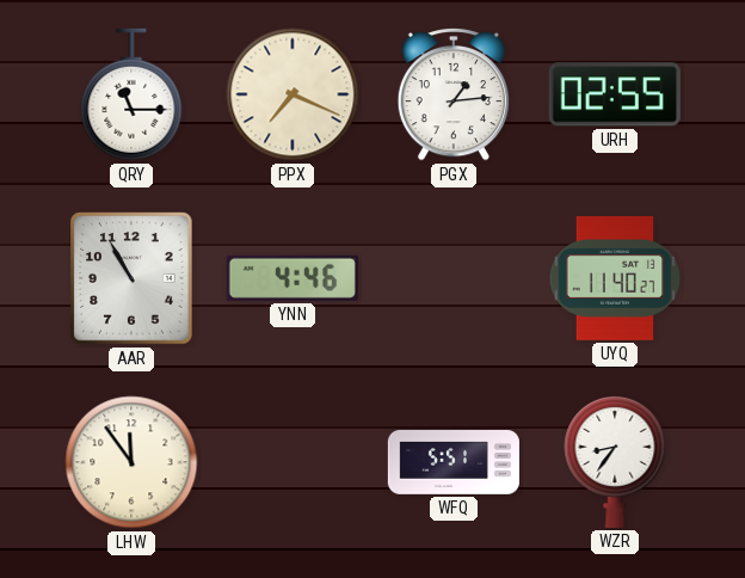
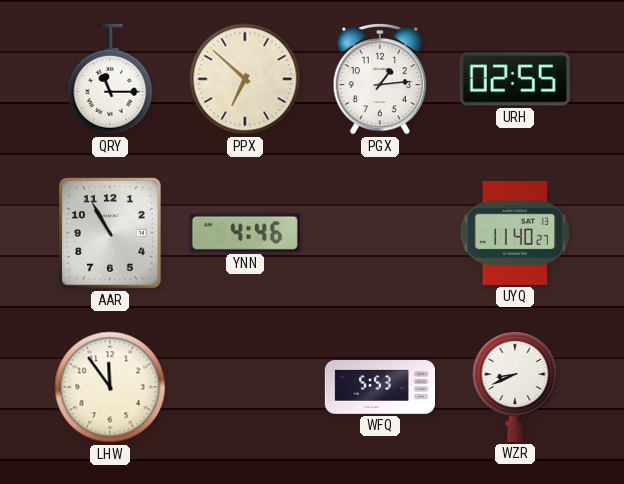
PPX: 7:19 -> 6:52
WFQ: 5:51 -> 5:53
WZR: 8:36 -> 8:41
